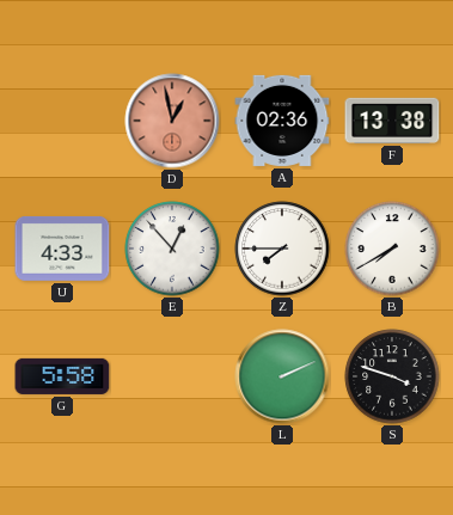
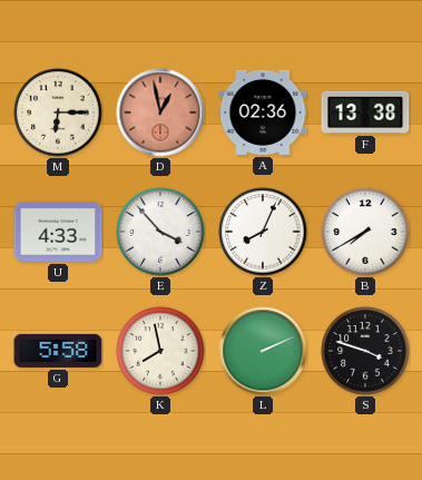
M: none -> 6:15
E: 12:53 -> 3:53
Z: 7:45 -> 8:04
K: none -> 7:58
